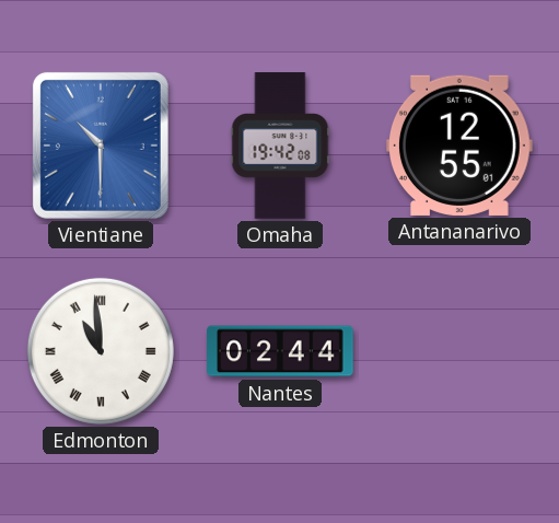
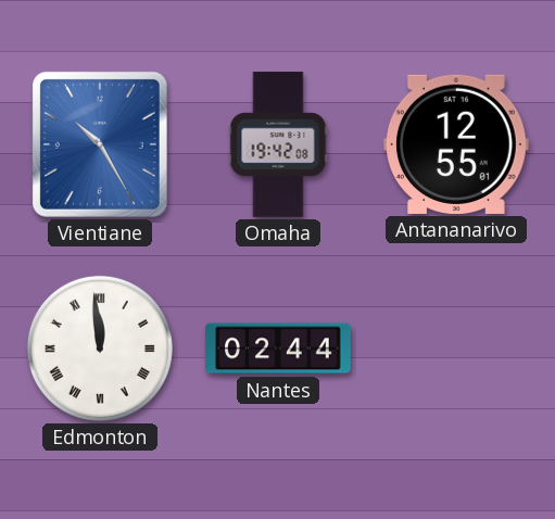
Vientiane: 10:30 -> 10:25
Edmonton: 10:59 -> 11:59
